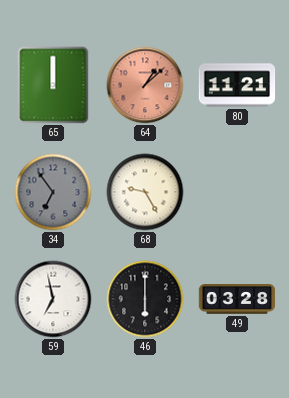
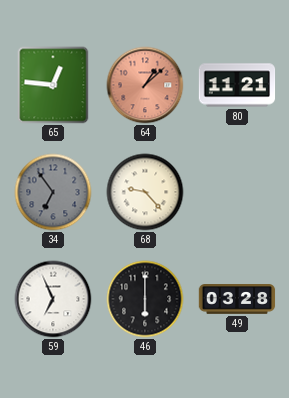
65: 12:00 -> 12:46
68: 9:25 -> 9:23
59: 6:58 -> 6:56
